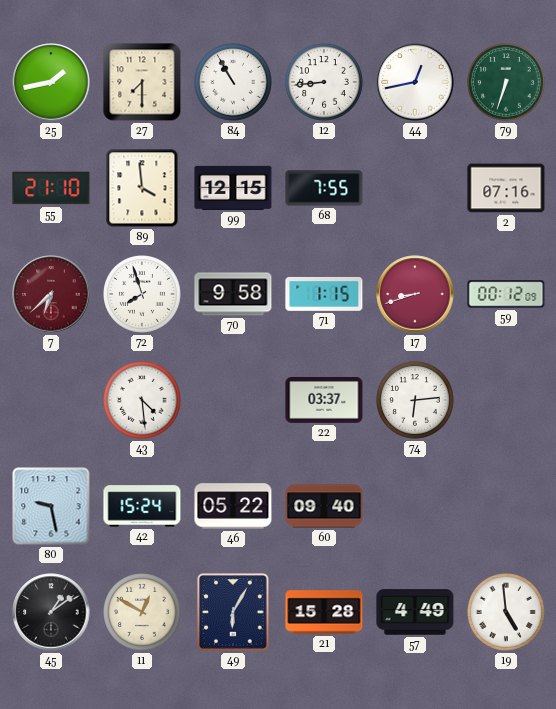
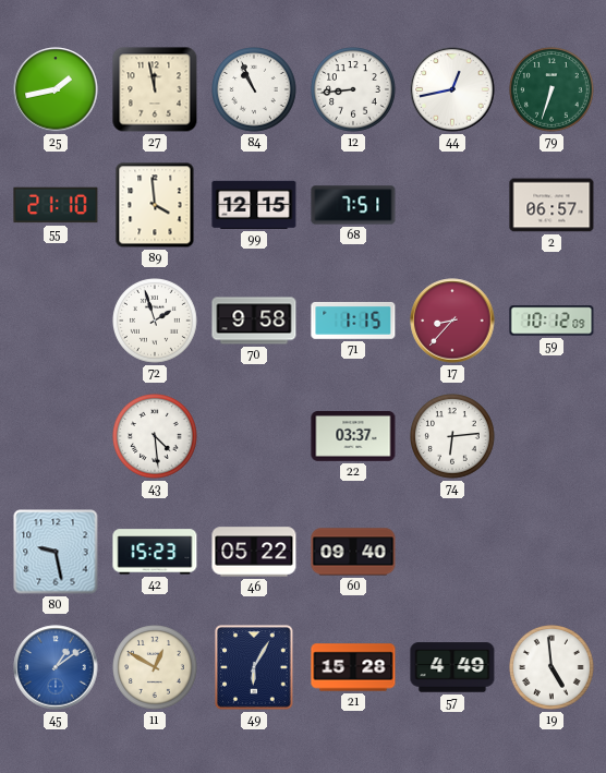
27: 7:30 -> 11:58
84: 10:55 -> 10:56
68: 7:55 -> 7:51
2: 07:16 -> 06:57
7: 6:38 -> none
72: 7:57 -> 1:57
17: 8:42 -> 8:37
59: 00:12 -> 10:12
42: 15:24 -> 15:23
45 dial: black -> blue
